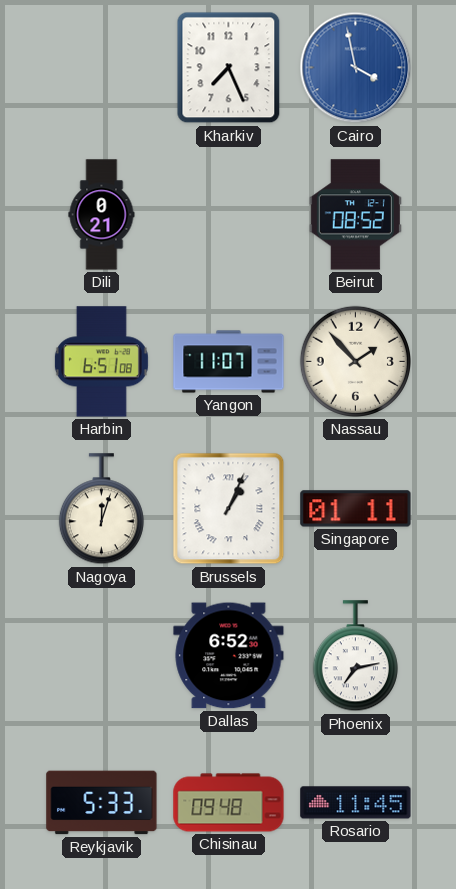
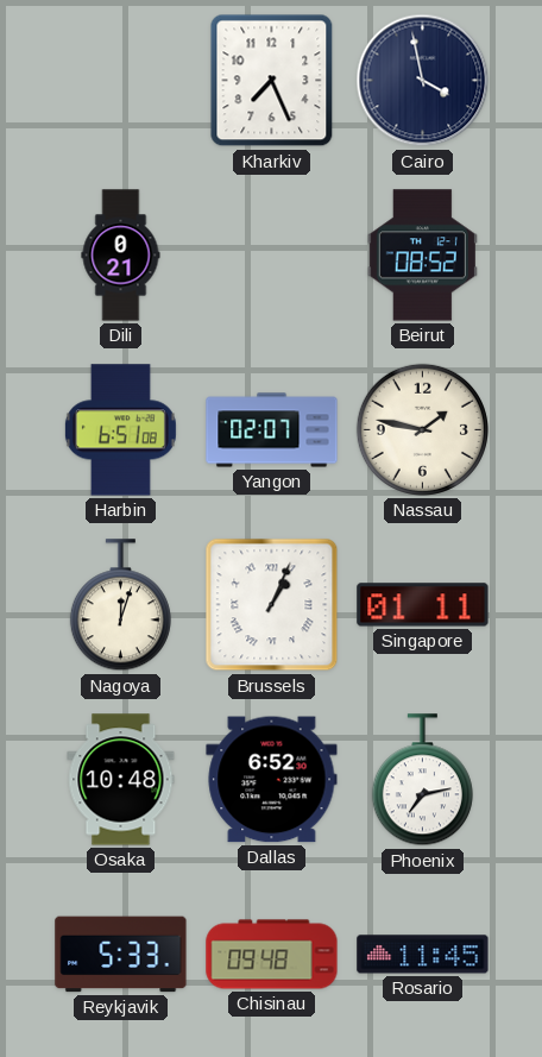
Cairo dial: blue -> navy
Yangon: 11:07 -> 02:07
Nassau: 1:53 -> 1:47
Osaka: none -> 10:48
